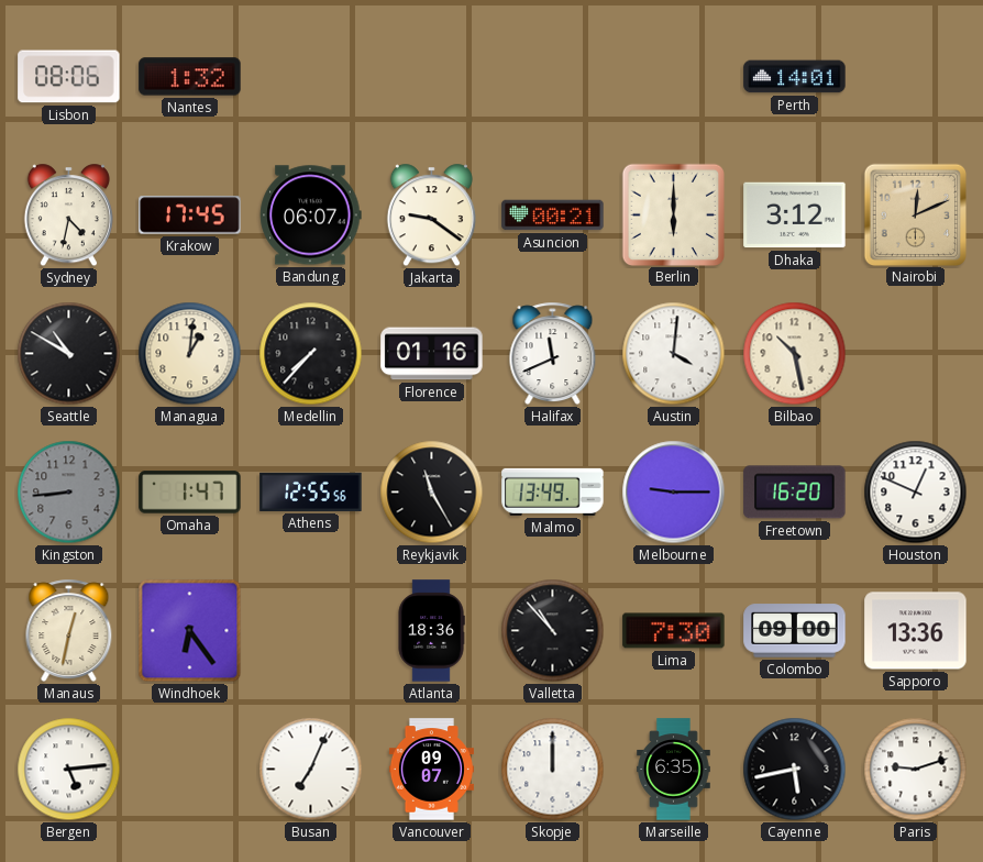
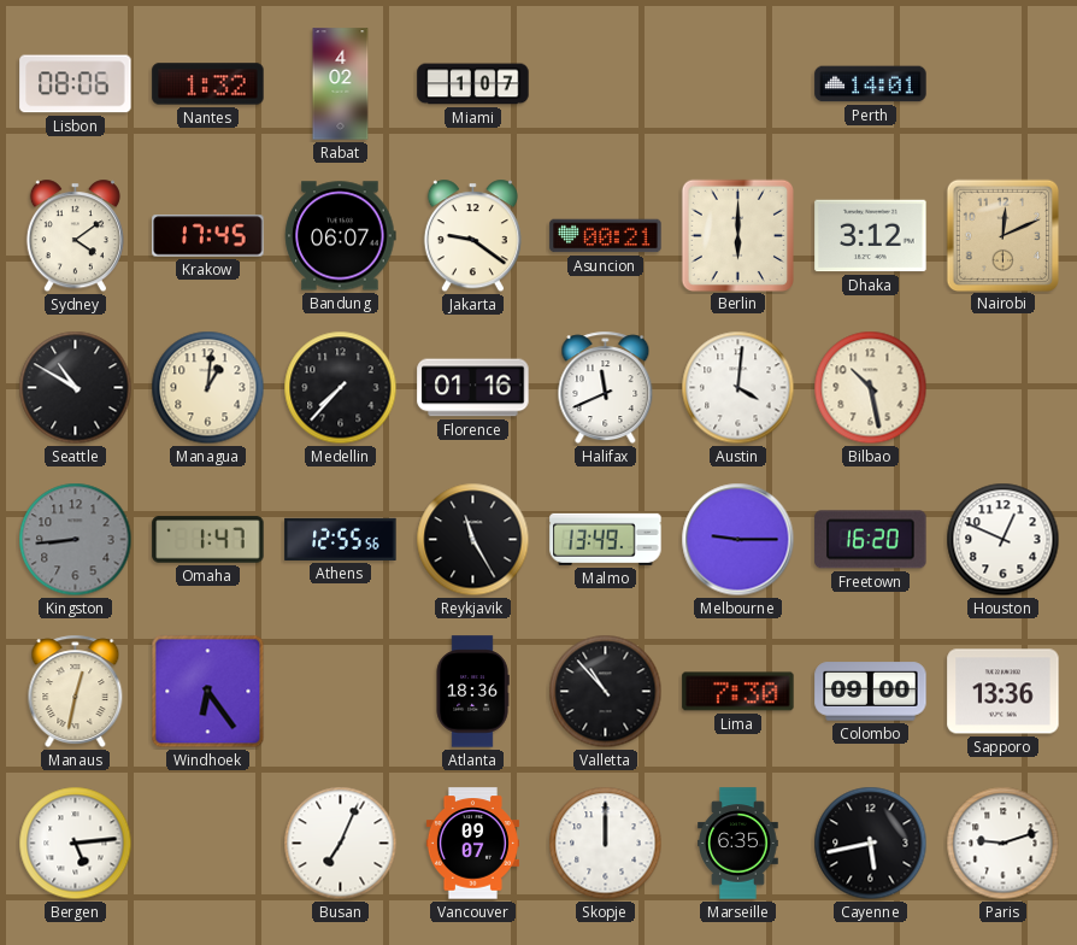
Rabat: none -> 4:02
Miami: none -> 1:07
Sydney: 4:32 -> 4:09
